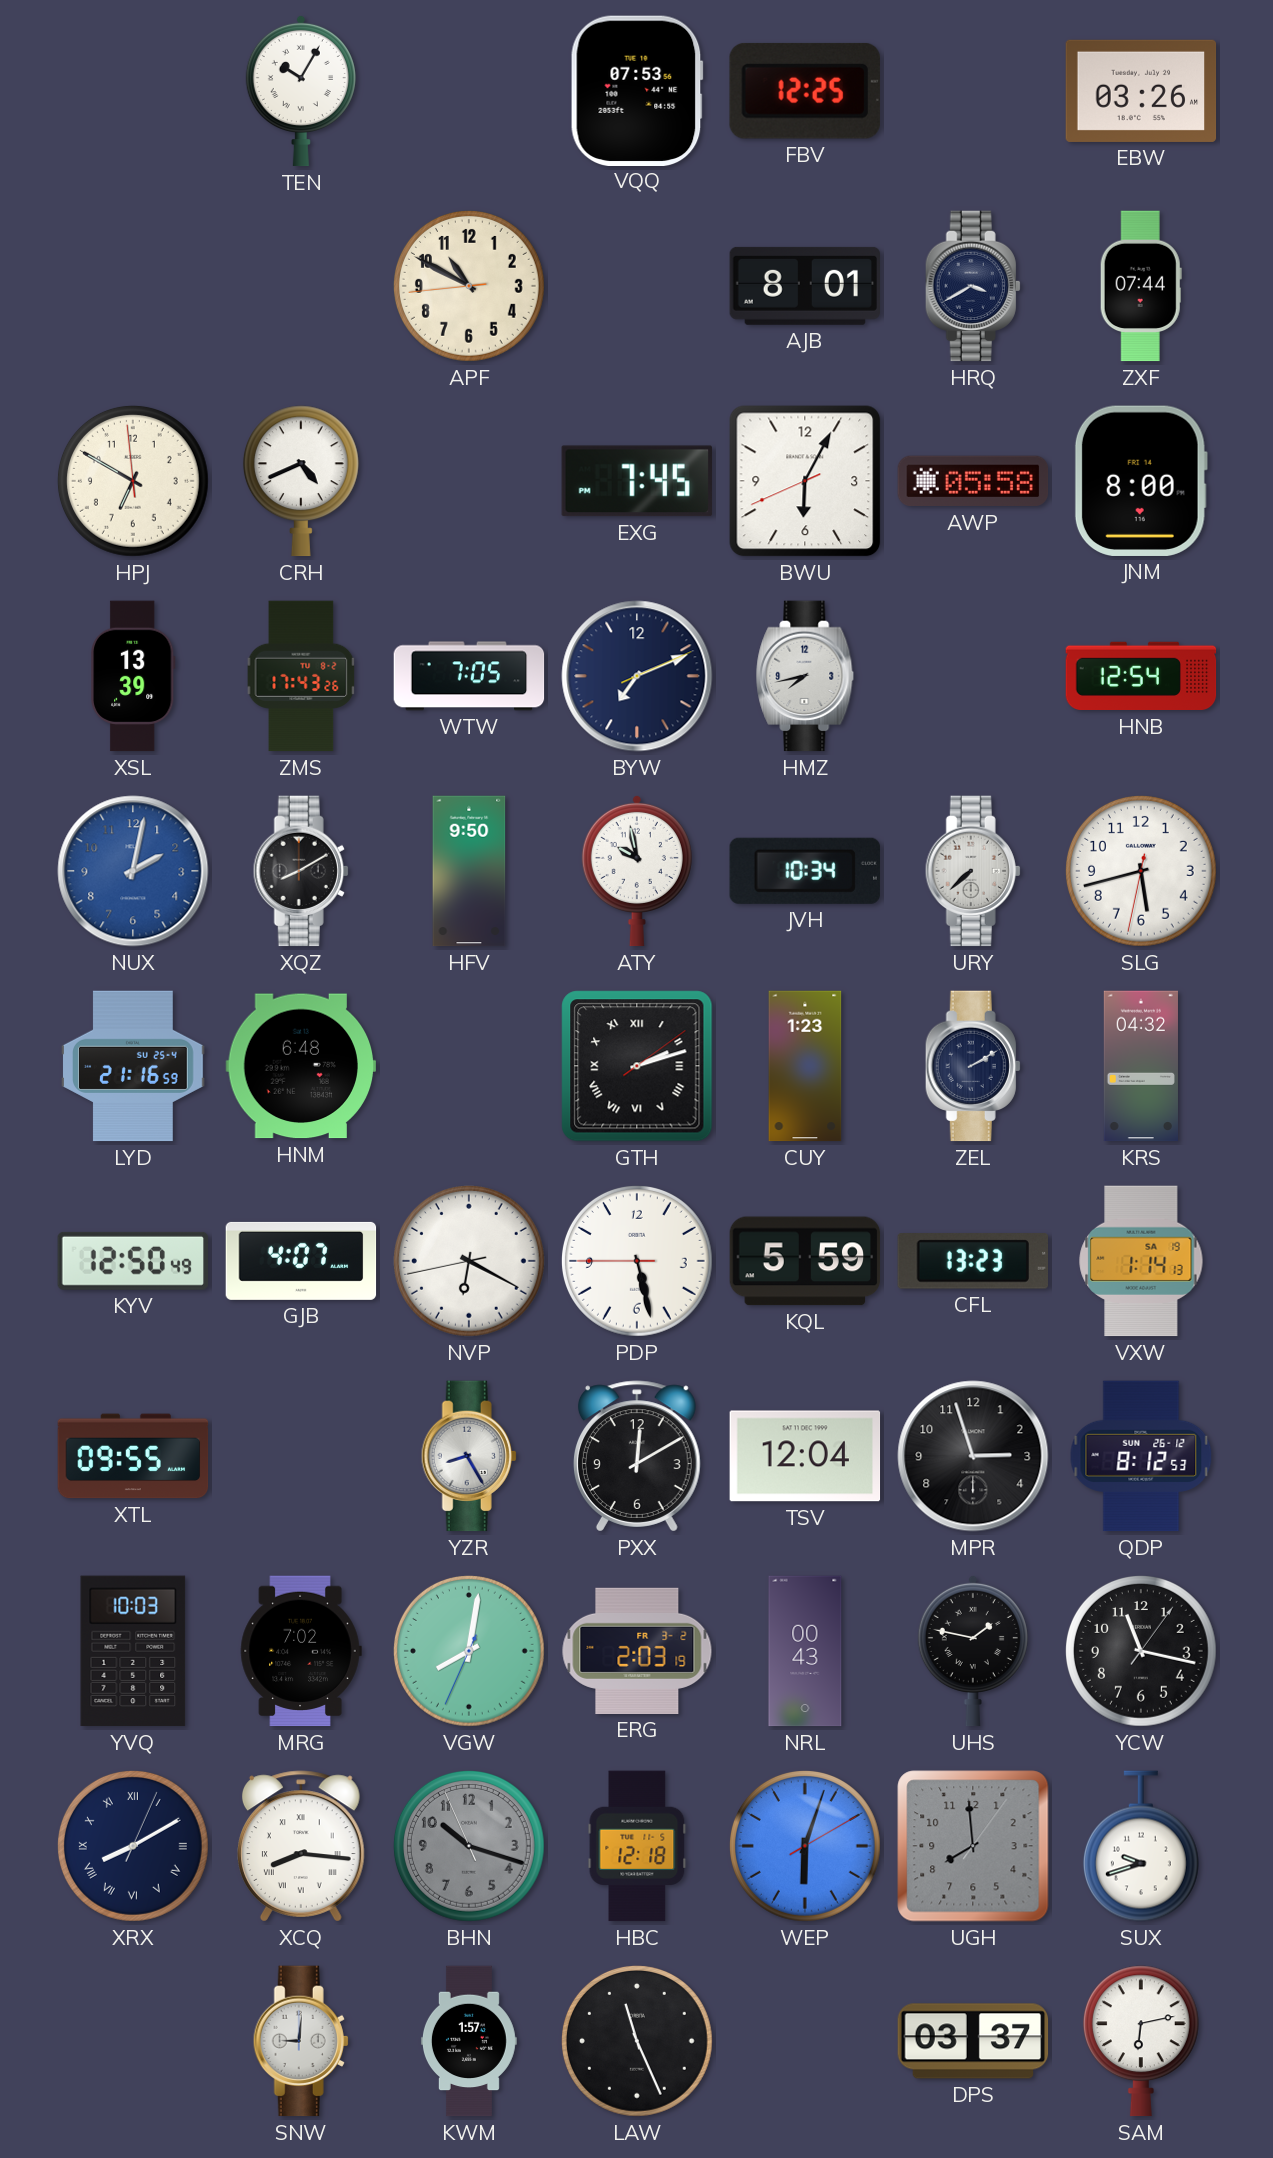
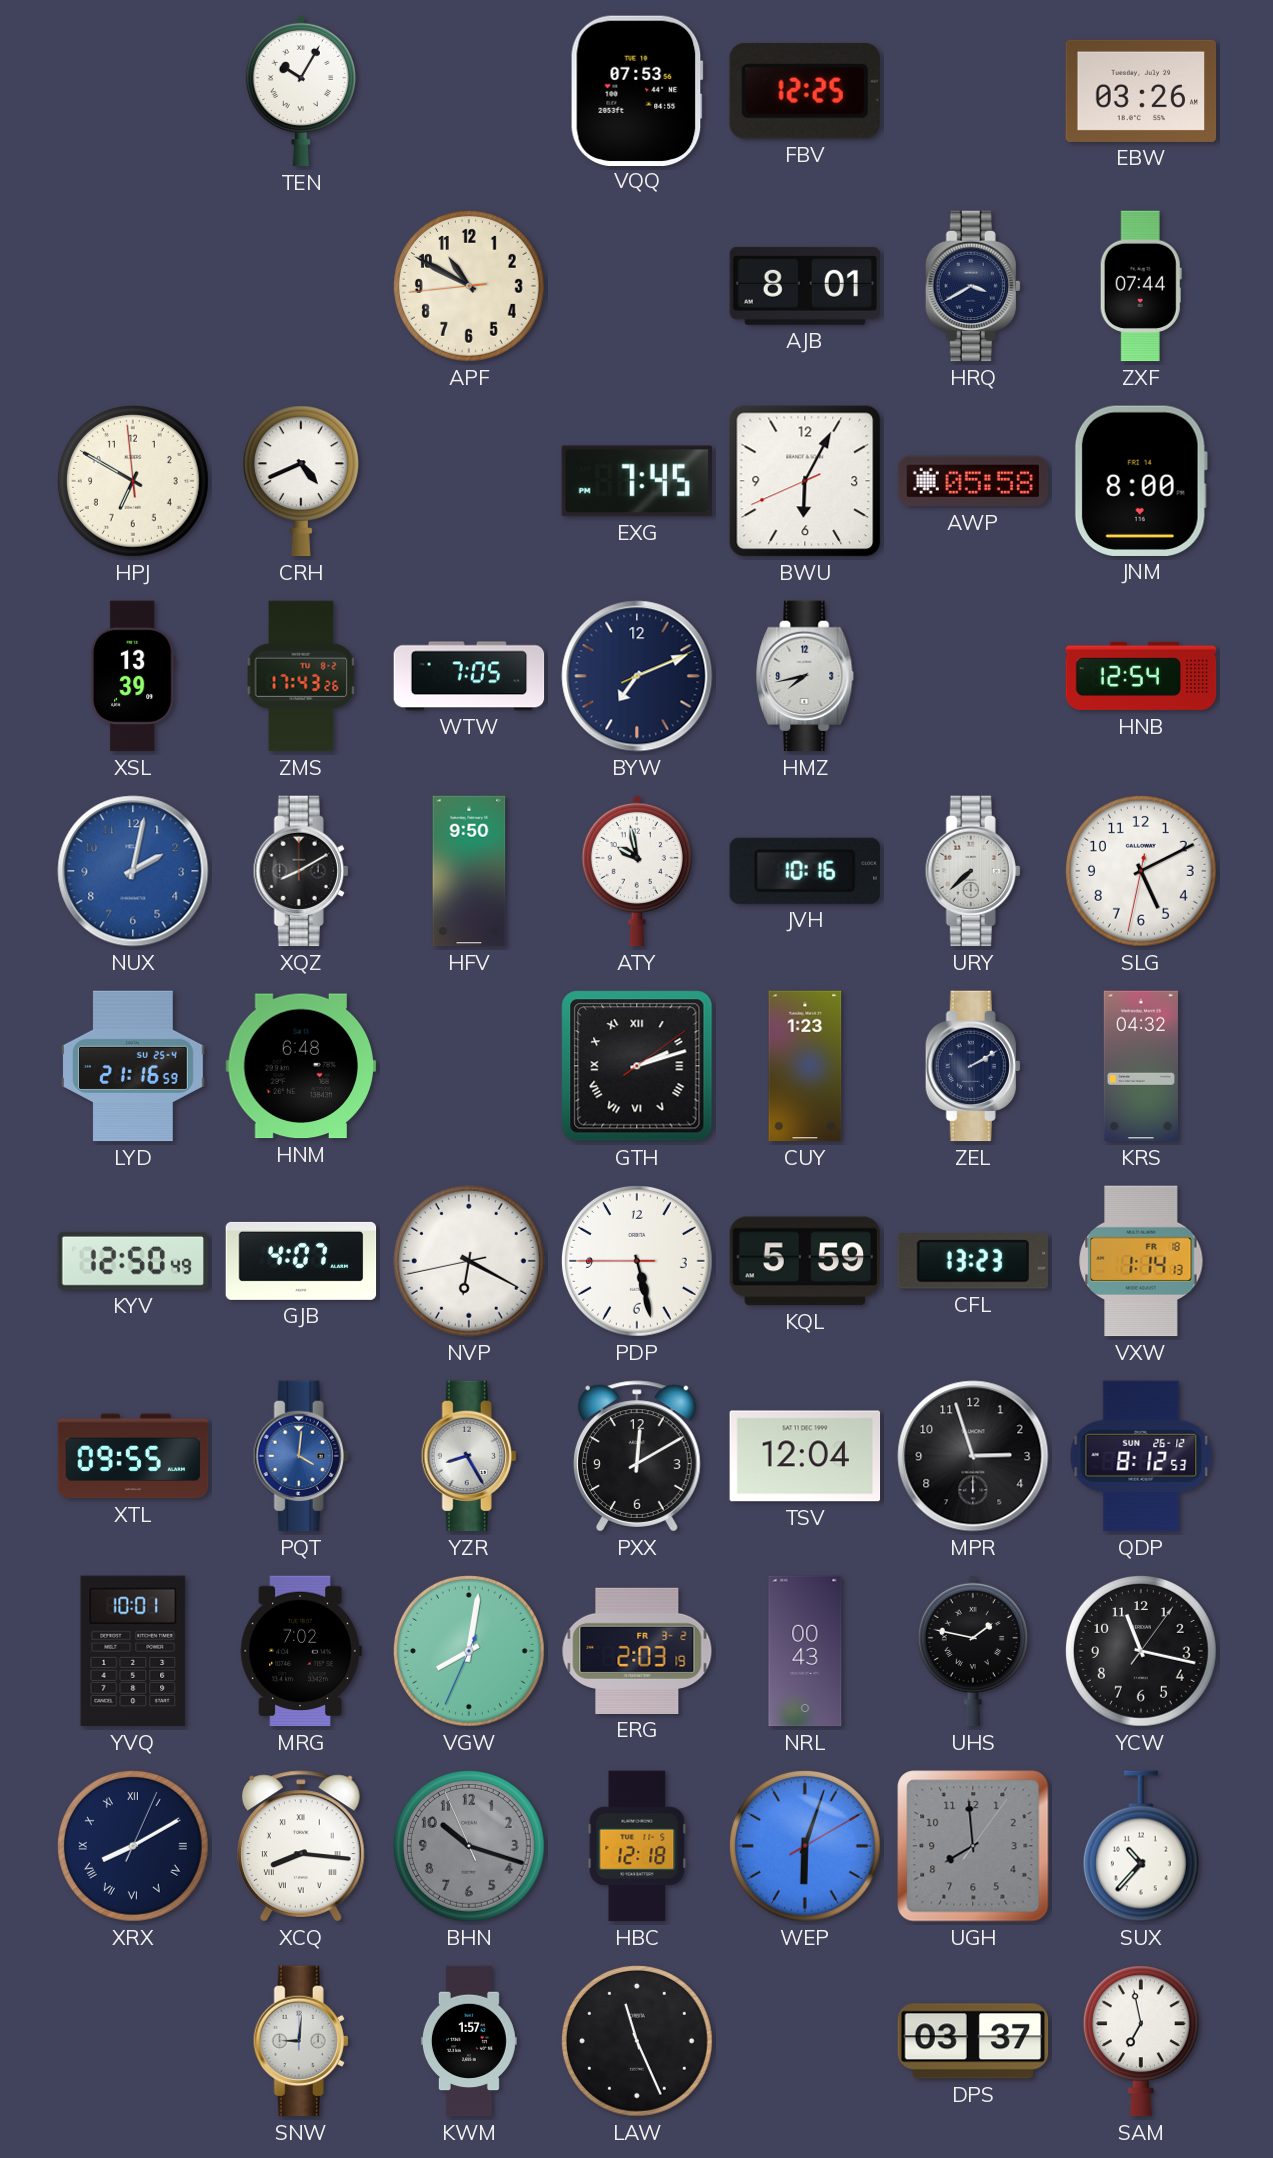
JVH: 10:34 -> 10:16
SLG: 5:42 -> 5:10
VXW date: SA 19 -> FR 18
PQT: none -> 4:01
YVQ: 10:03 -> 10:01
SUX: 9:42 -> 10:37
SAM: 6:13 -> 6:58
